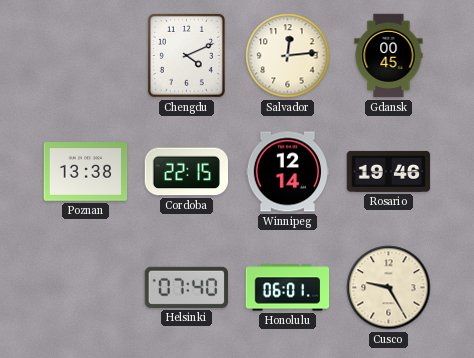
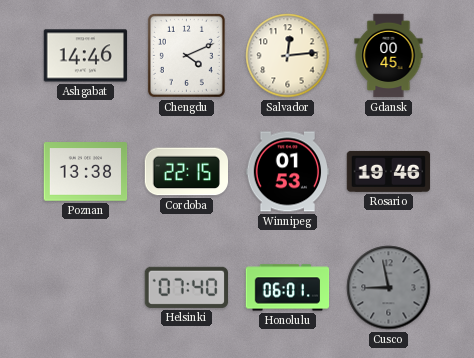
Ashgabat: none -> 14:46
Winnipeg: 12:14 -> 01:53
Cusco: 9:25 -> 8:58
Cusco dial: cream -> grey
